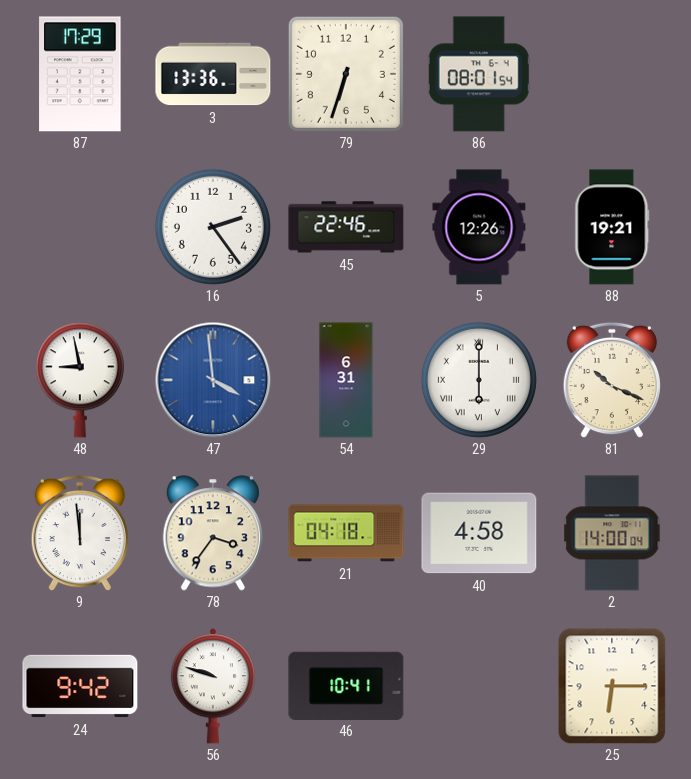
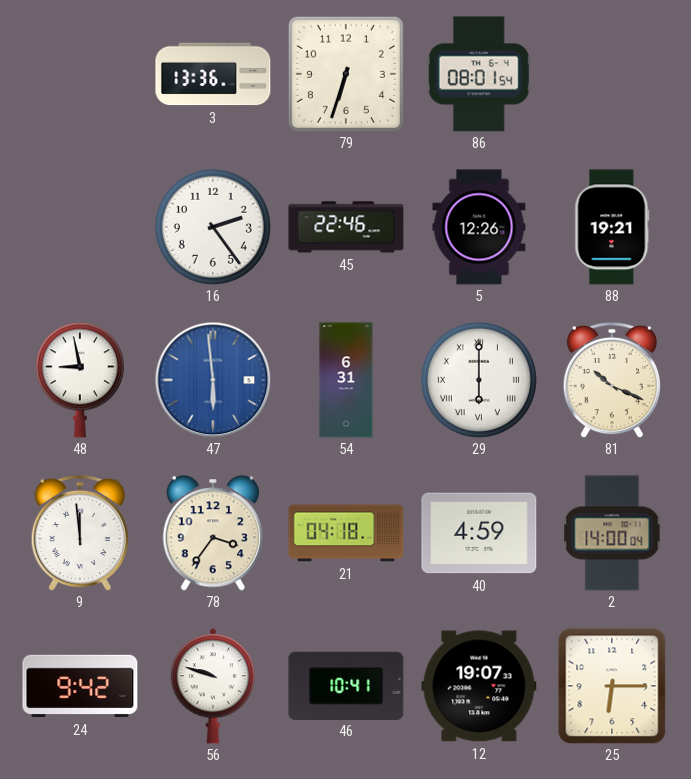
87: 17:29 -> none
47: 3:59 -> 5:59
40: 4:58 -> 4:59
12: none -> 19:07
